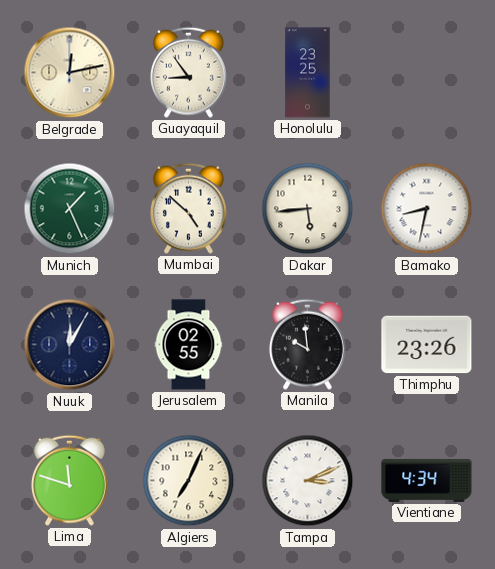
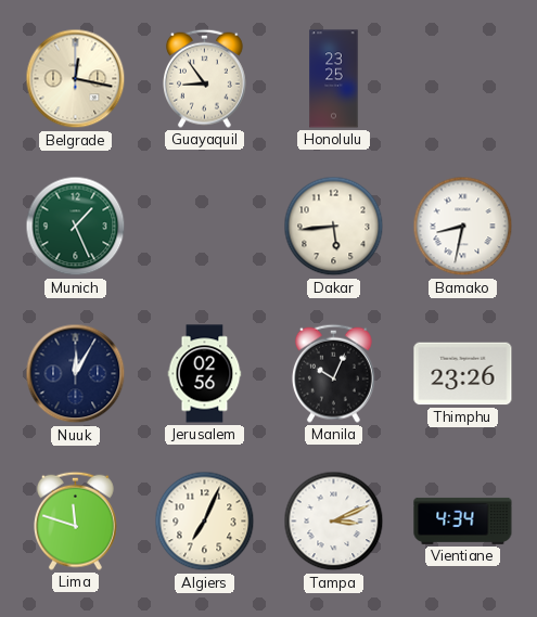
Belgrade: 12:13 -> 12:17
Mumbai: 4:52 -> none
Jerusalem: 02:55 -> 02:56
Manila: 9:59 -> 10:04
